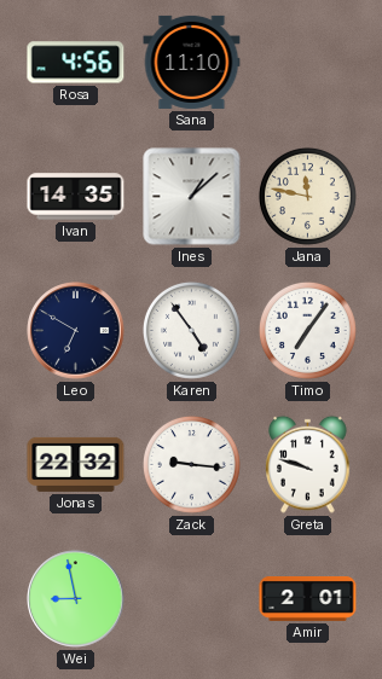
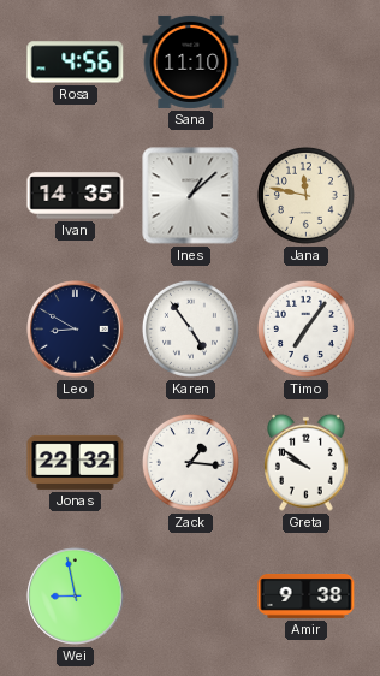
Leo: 6:50 -> 8:50
Zack: 9:16 -> 1:16
Greta: 9:48 -> 9:51
Amir: 2:01 -> 9:38
